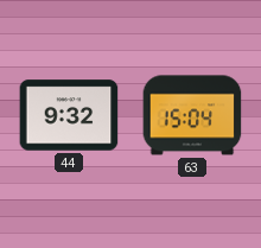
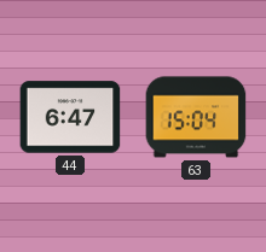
44: 9:32 -> 6:47
